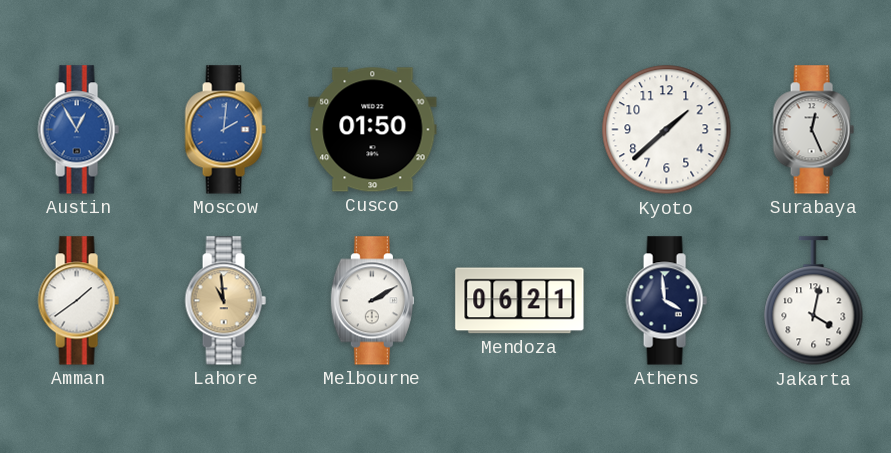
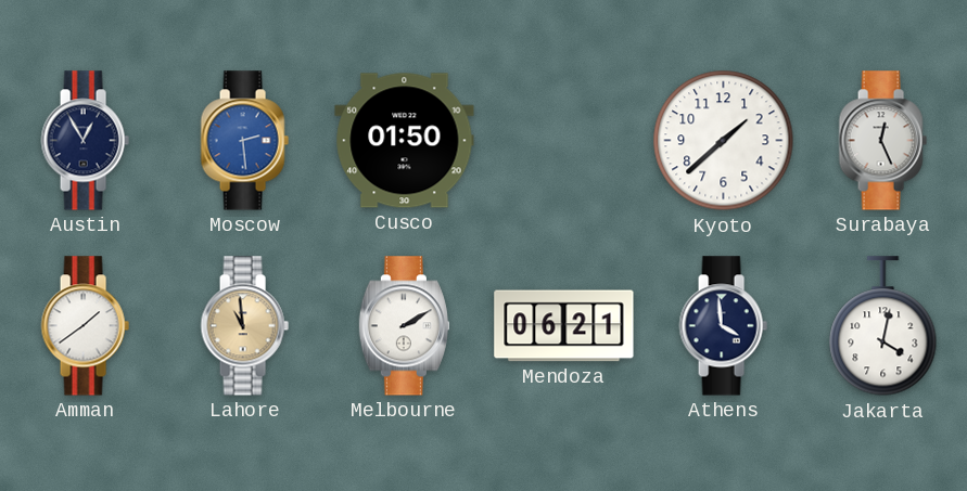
Austin dial: blue -> navy
Moscow: 2:01 -> 2:29
